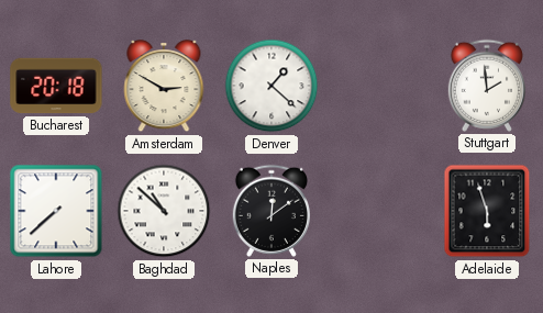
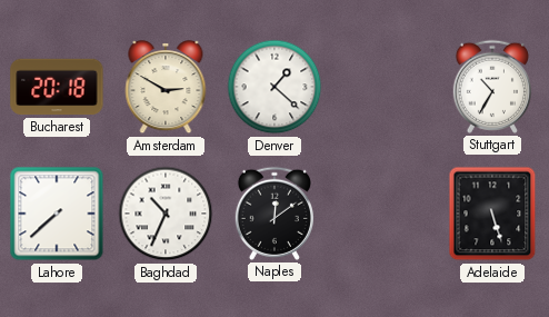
Stuttgart: 1:59 -> 10:35
Baghdad: 10:52 -> 10:34
Adelaide: 5:57 -> 5:27
